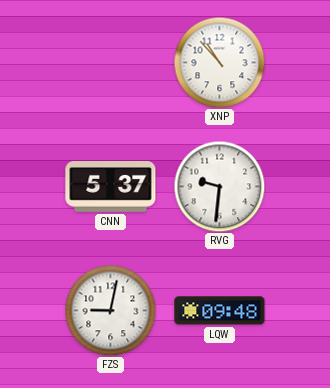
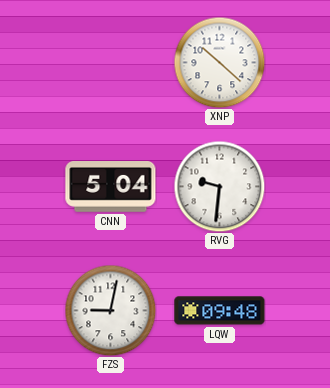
XNP: 10:53 -> 10:22
CNN: 5:37 -> 5:04
